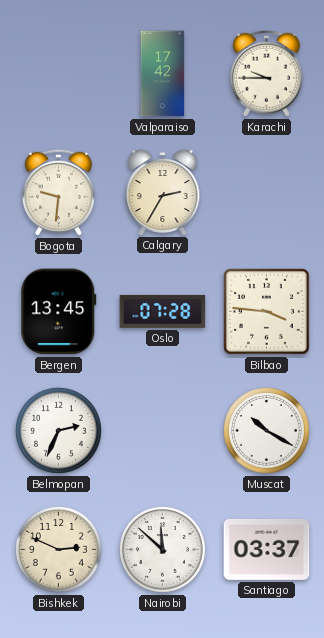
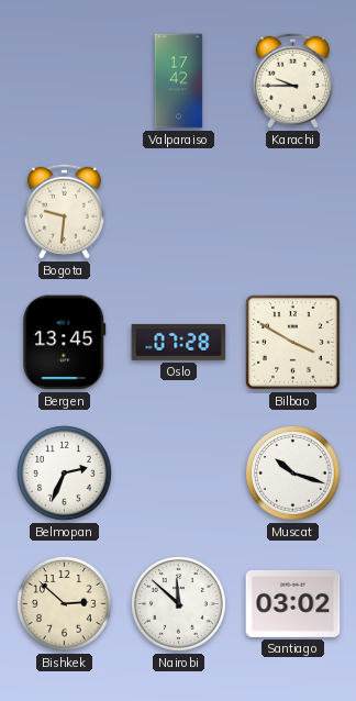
Calgary: 2:35 -> none
Bilbao: 3:46 -> 3:50
Muscat: 10:20 -> 10:18
Bishkek: 2:49 -> 2:52
Santiago: 03:37 -> 03:02
